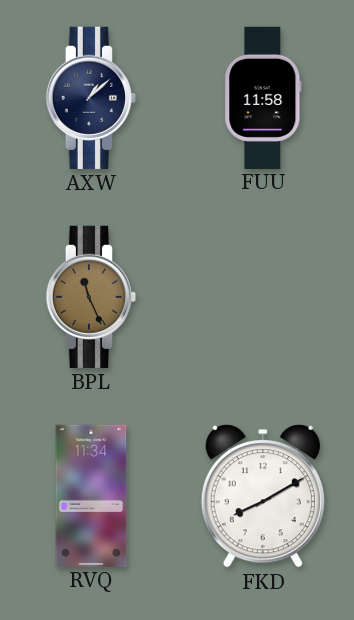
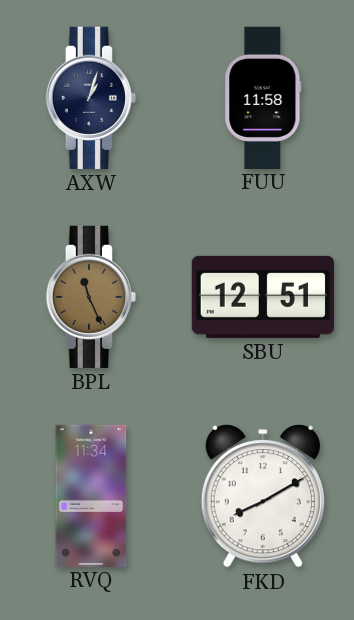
AXW: 1:08 -> 1:03
SBU: none -> 12:51
